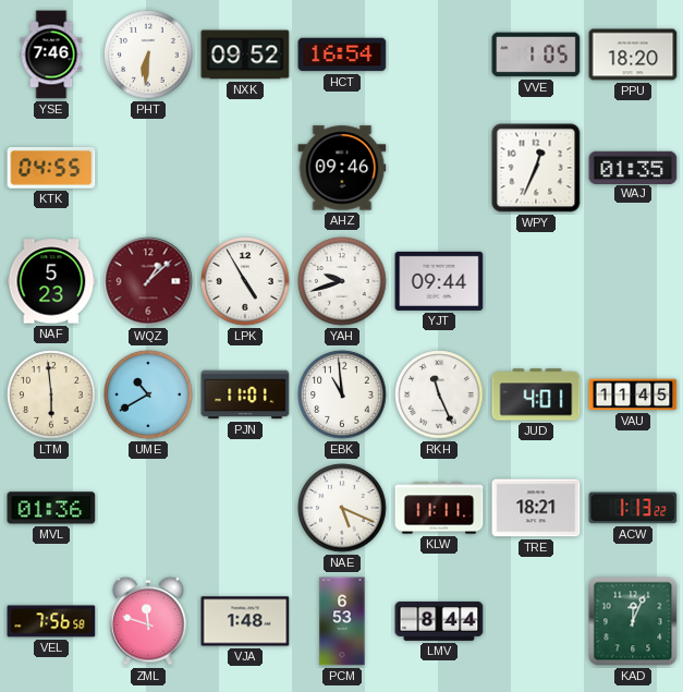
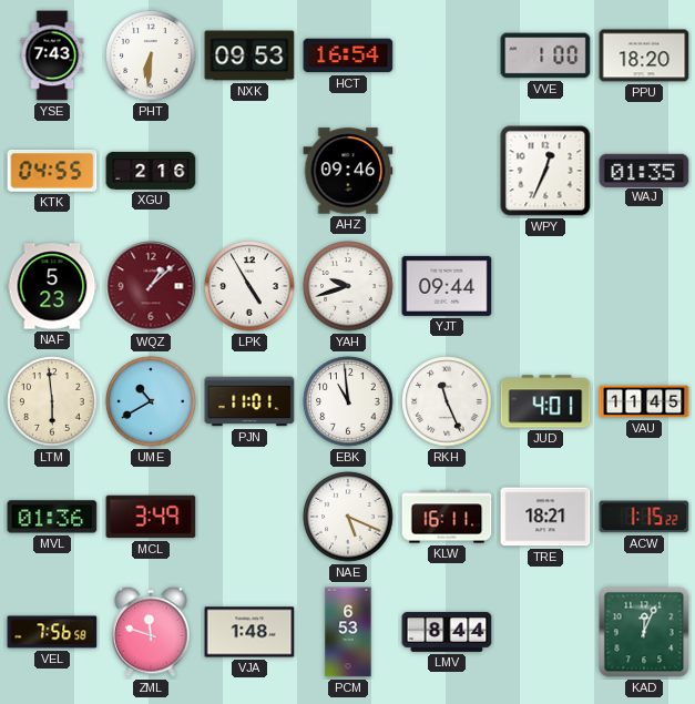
YSE: 7:46 -> 7:43
NXK: 09:52 -> 09:53
VVE: 1:05 -> 1:00
XGU: none -> 2:16
MCL: none -> 3:49
KLW: 11:11 -> 16:11
ACW: 1:13 -> 1:15
